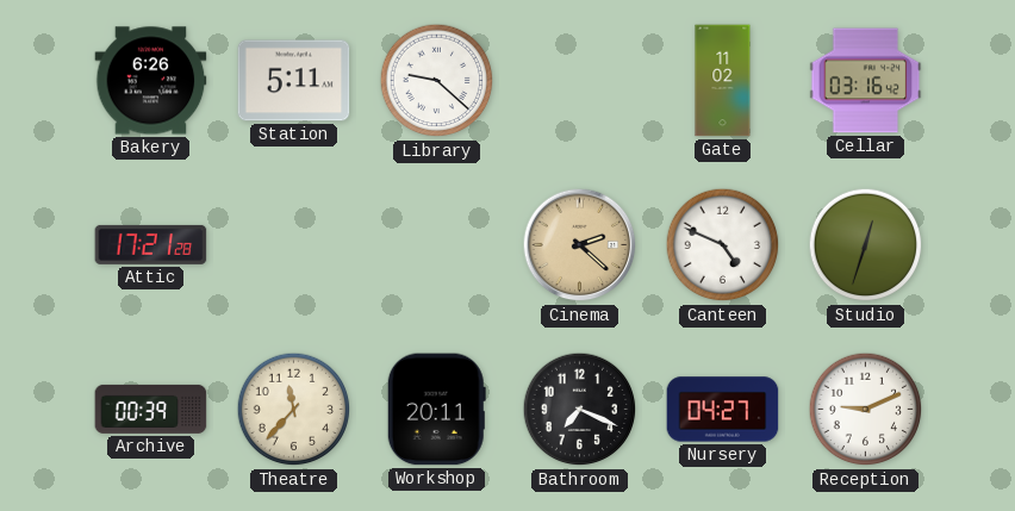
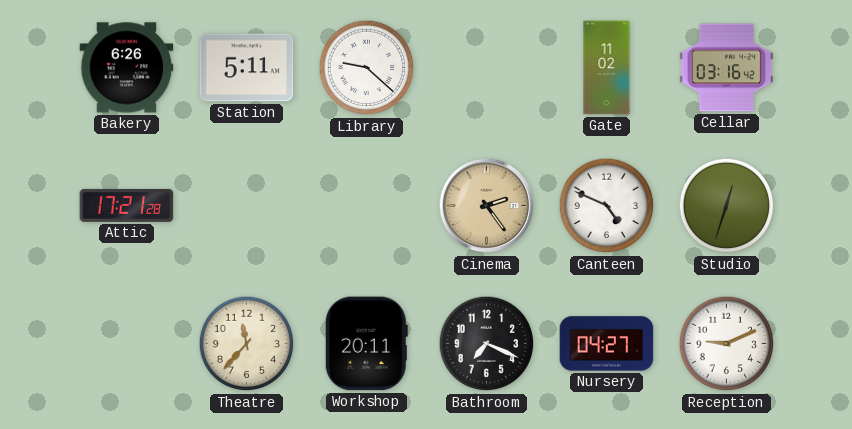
Cinema: 2:22 -> 2:24
Archive: 00:39 -> none
